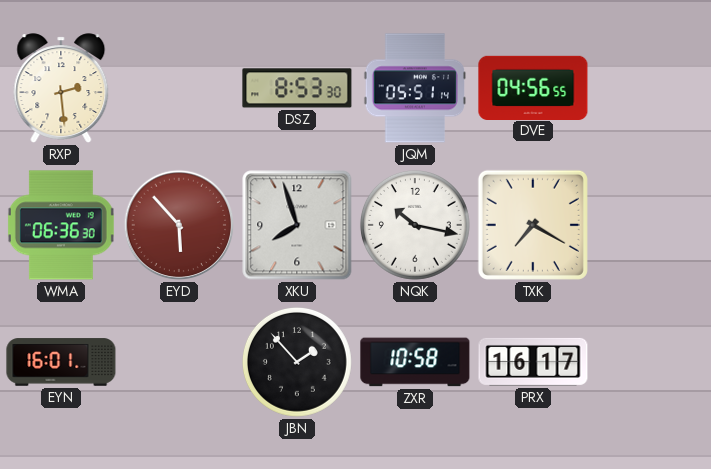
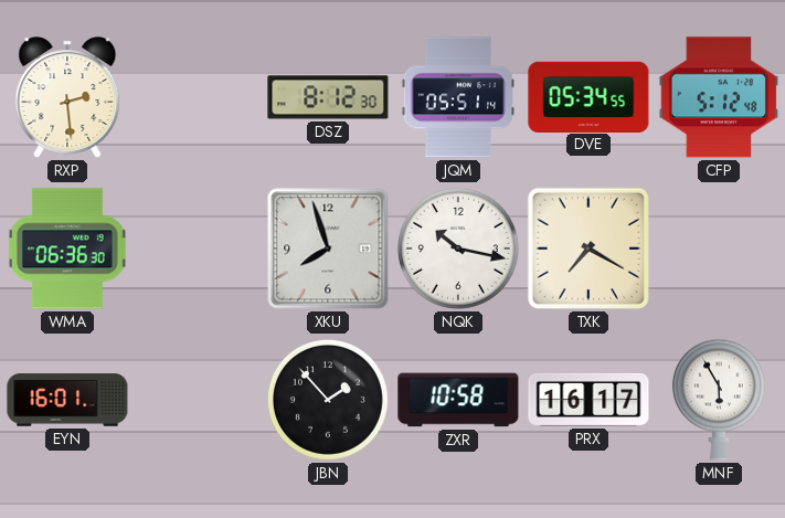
DSZ: 8:53 -> 8:12
DVE: 04:56 -> 05:34
CFP: none -> 5:12
EYD: 5:53 -> none
MNF: none -> 5:55
